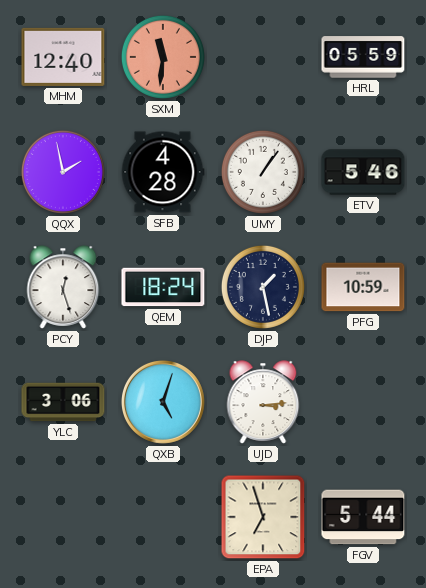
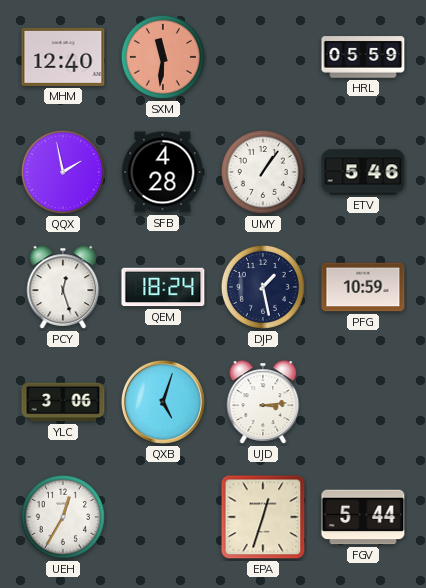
UEH: none -> 12:35
EPA: 6:57 -> 12:33
